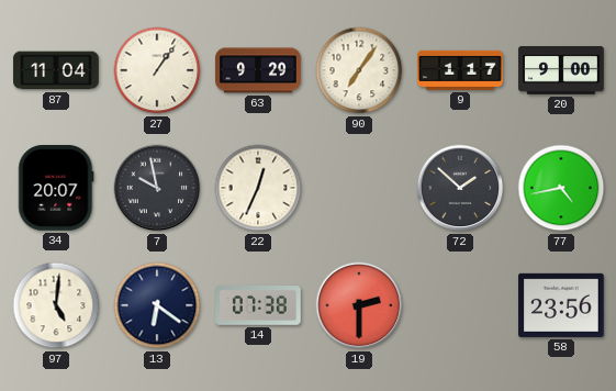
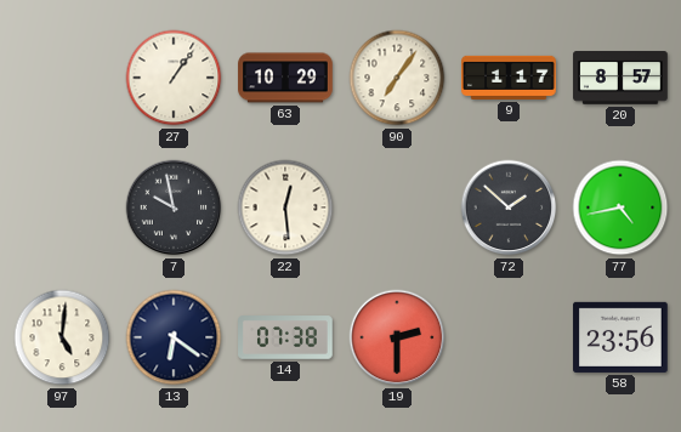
87: 11:04 -> none
63: 9:29 -> 10:29
20: 9:00 -> 8:57
34: 20:07 -> none
22: 12:34 -> 12:29
